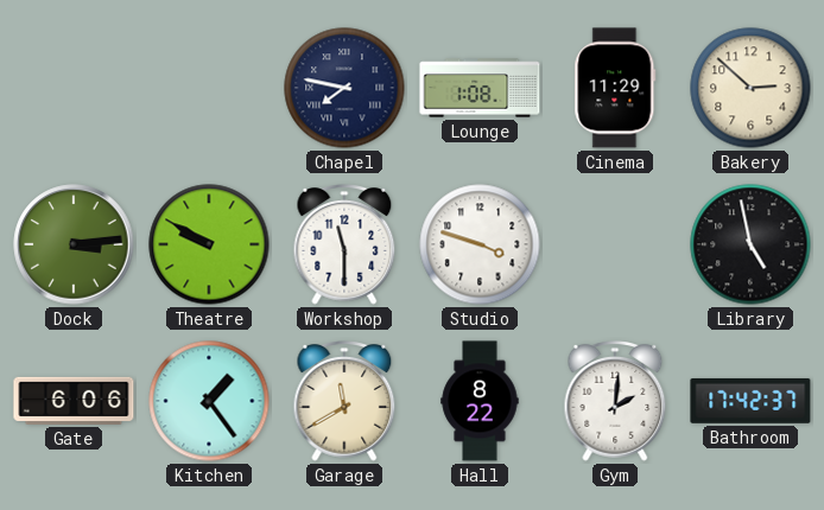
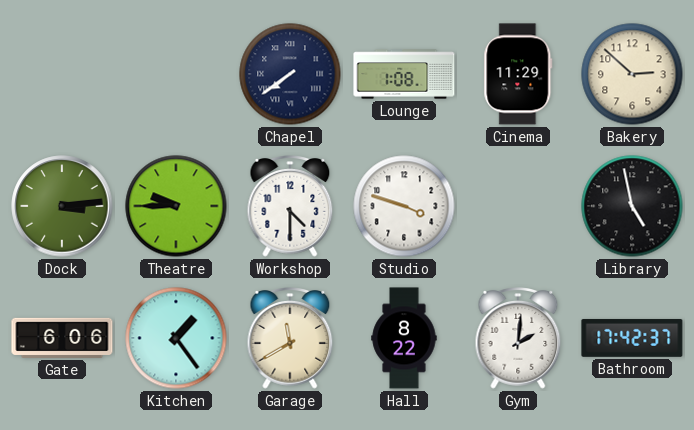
Chapel: 7:47 -> 7:39
Theatre: 9:50 -> 9:45
Workshop: 11:30 -> 4:30
